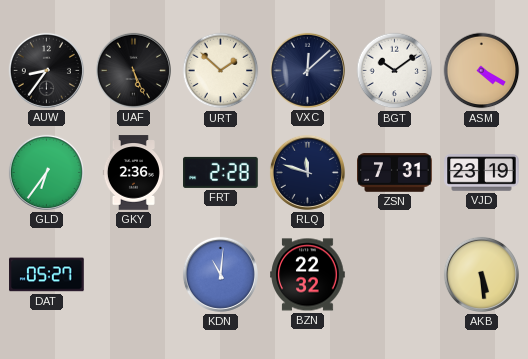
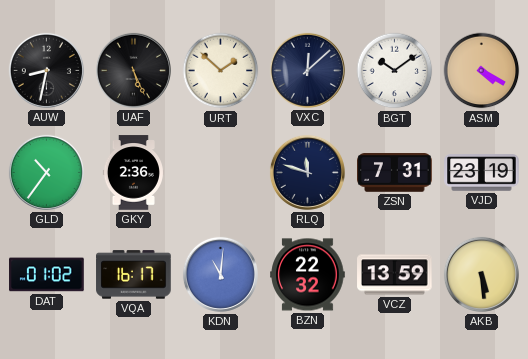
AUW: 8:36 -> 8:32
GLD: 6:36 -> 10:36
FRT: 2:28 -> none
DAT: 05:27 -> 01:02
VQA: none -> 16:17
VCZ: none -> 13:59
